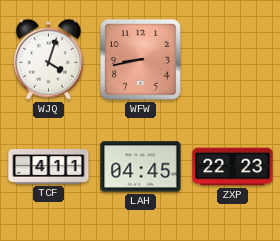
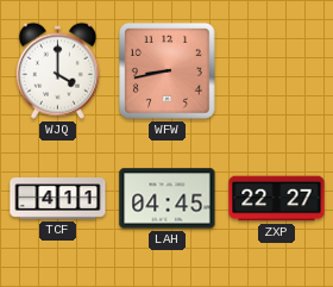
WJQ: 4:03 -> 4:00
ZXP: 22:23 -> 22:27
